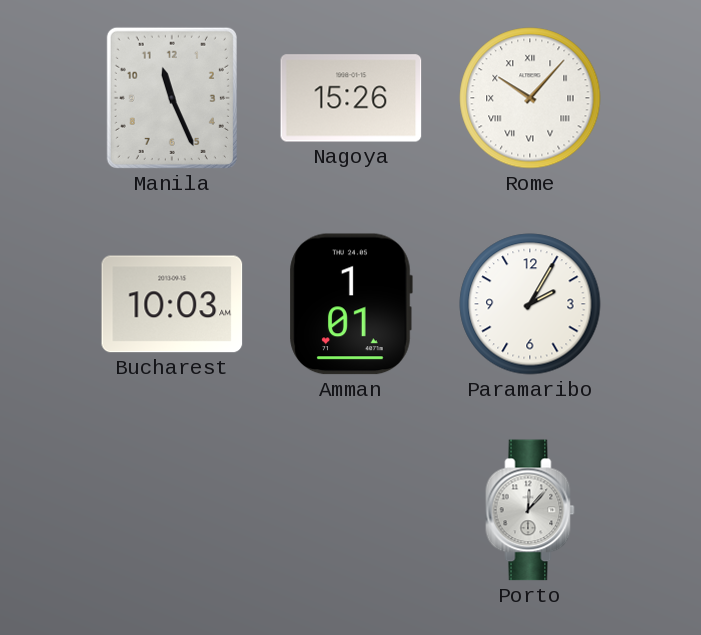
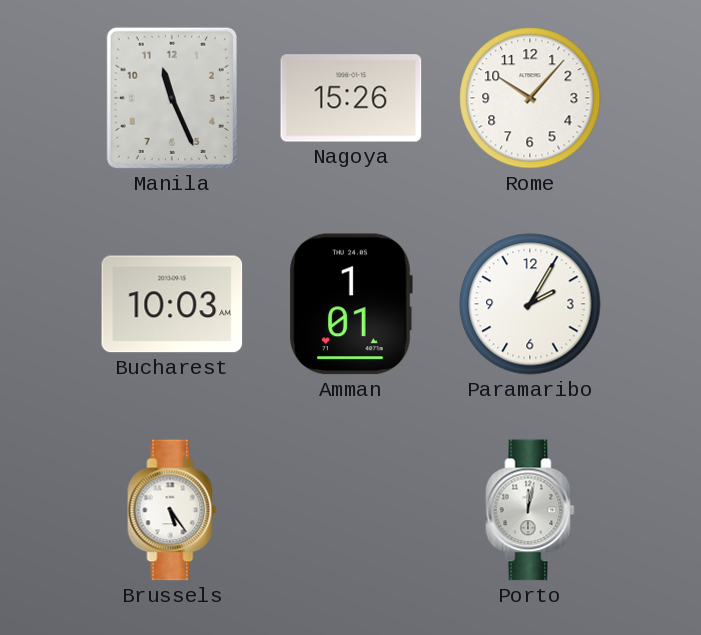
Rome numerals: Roman -> Arabic
Brussels: none -> 5:24
Porto: 12:07 -> 12:02
